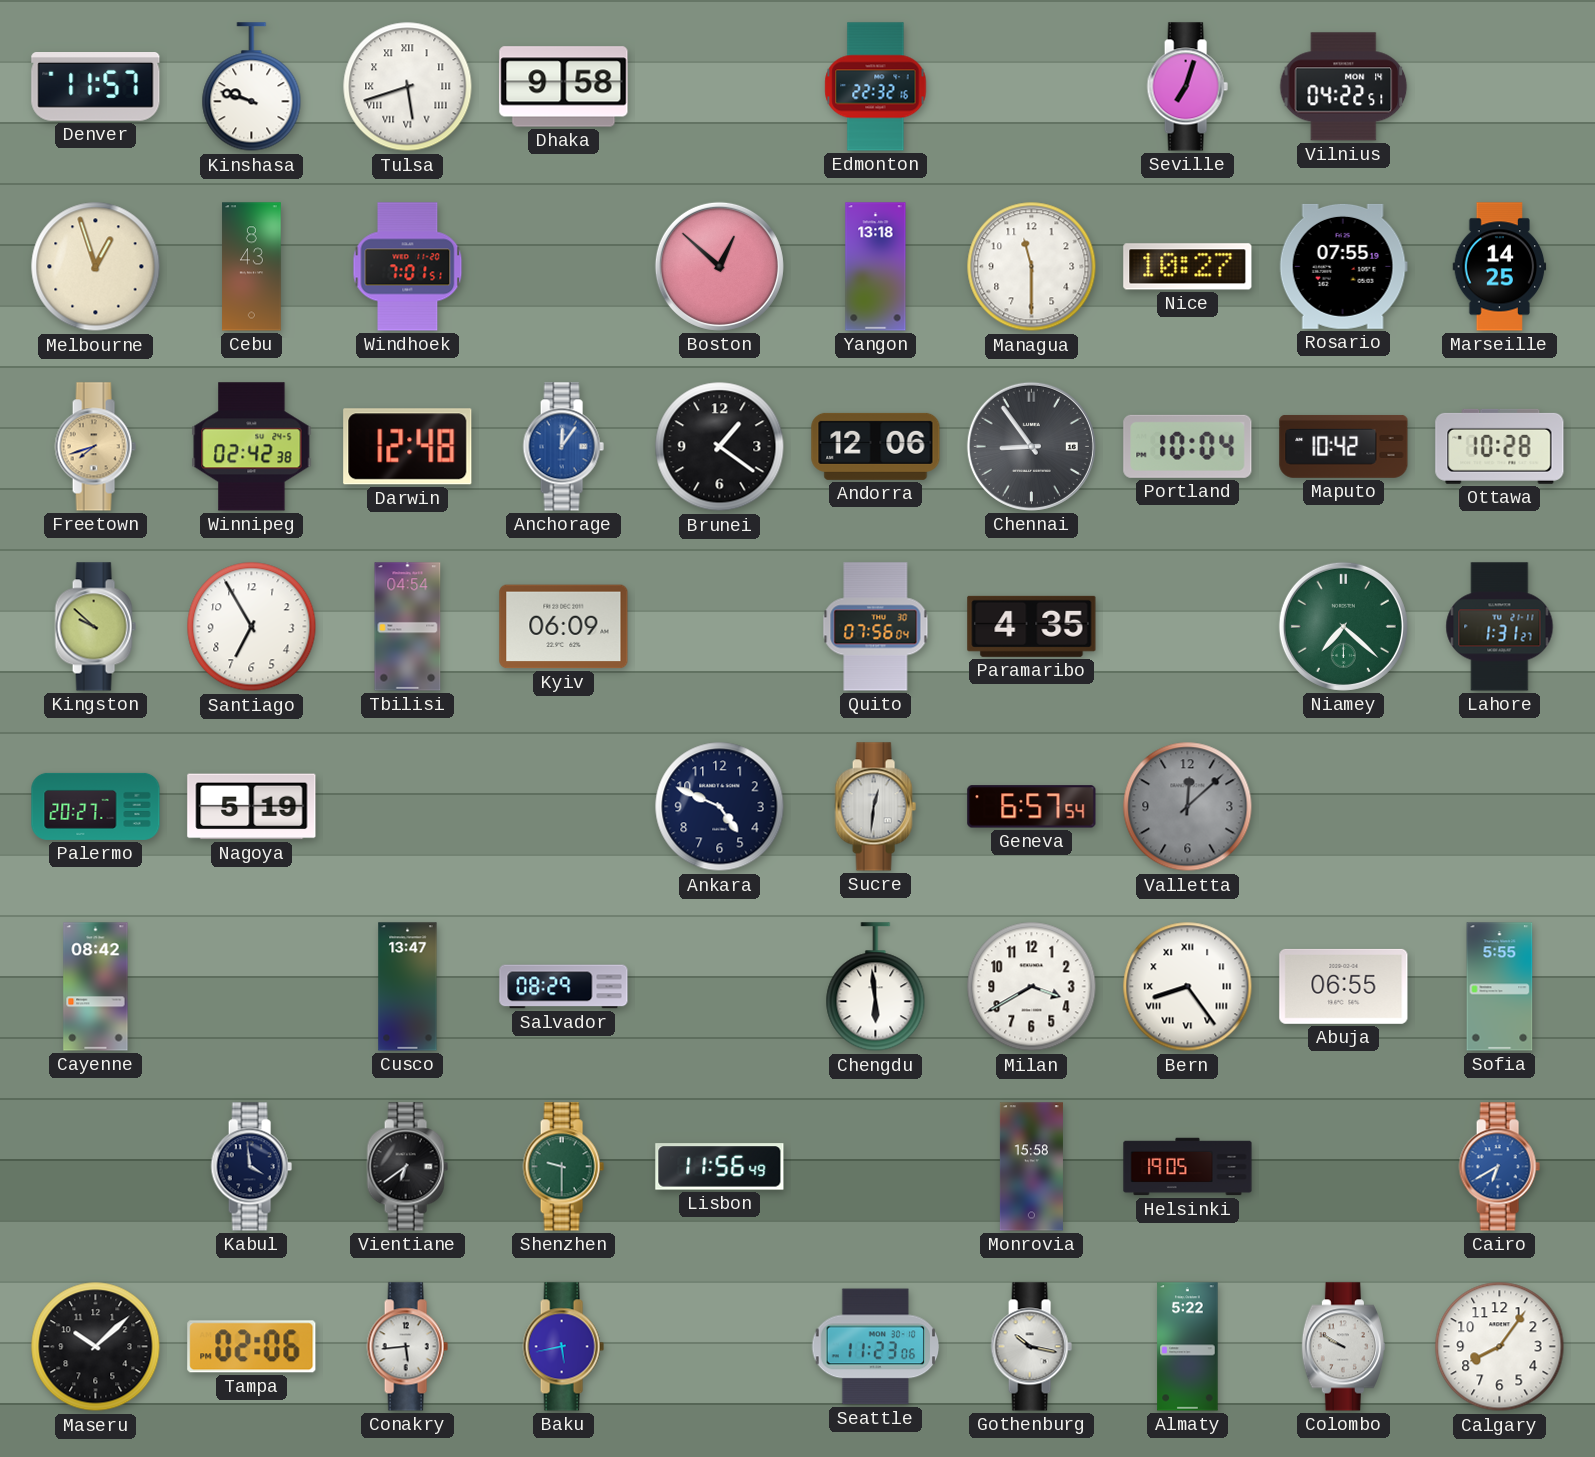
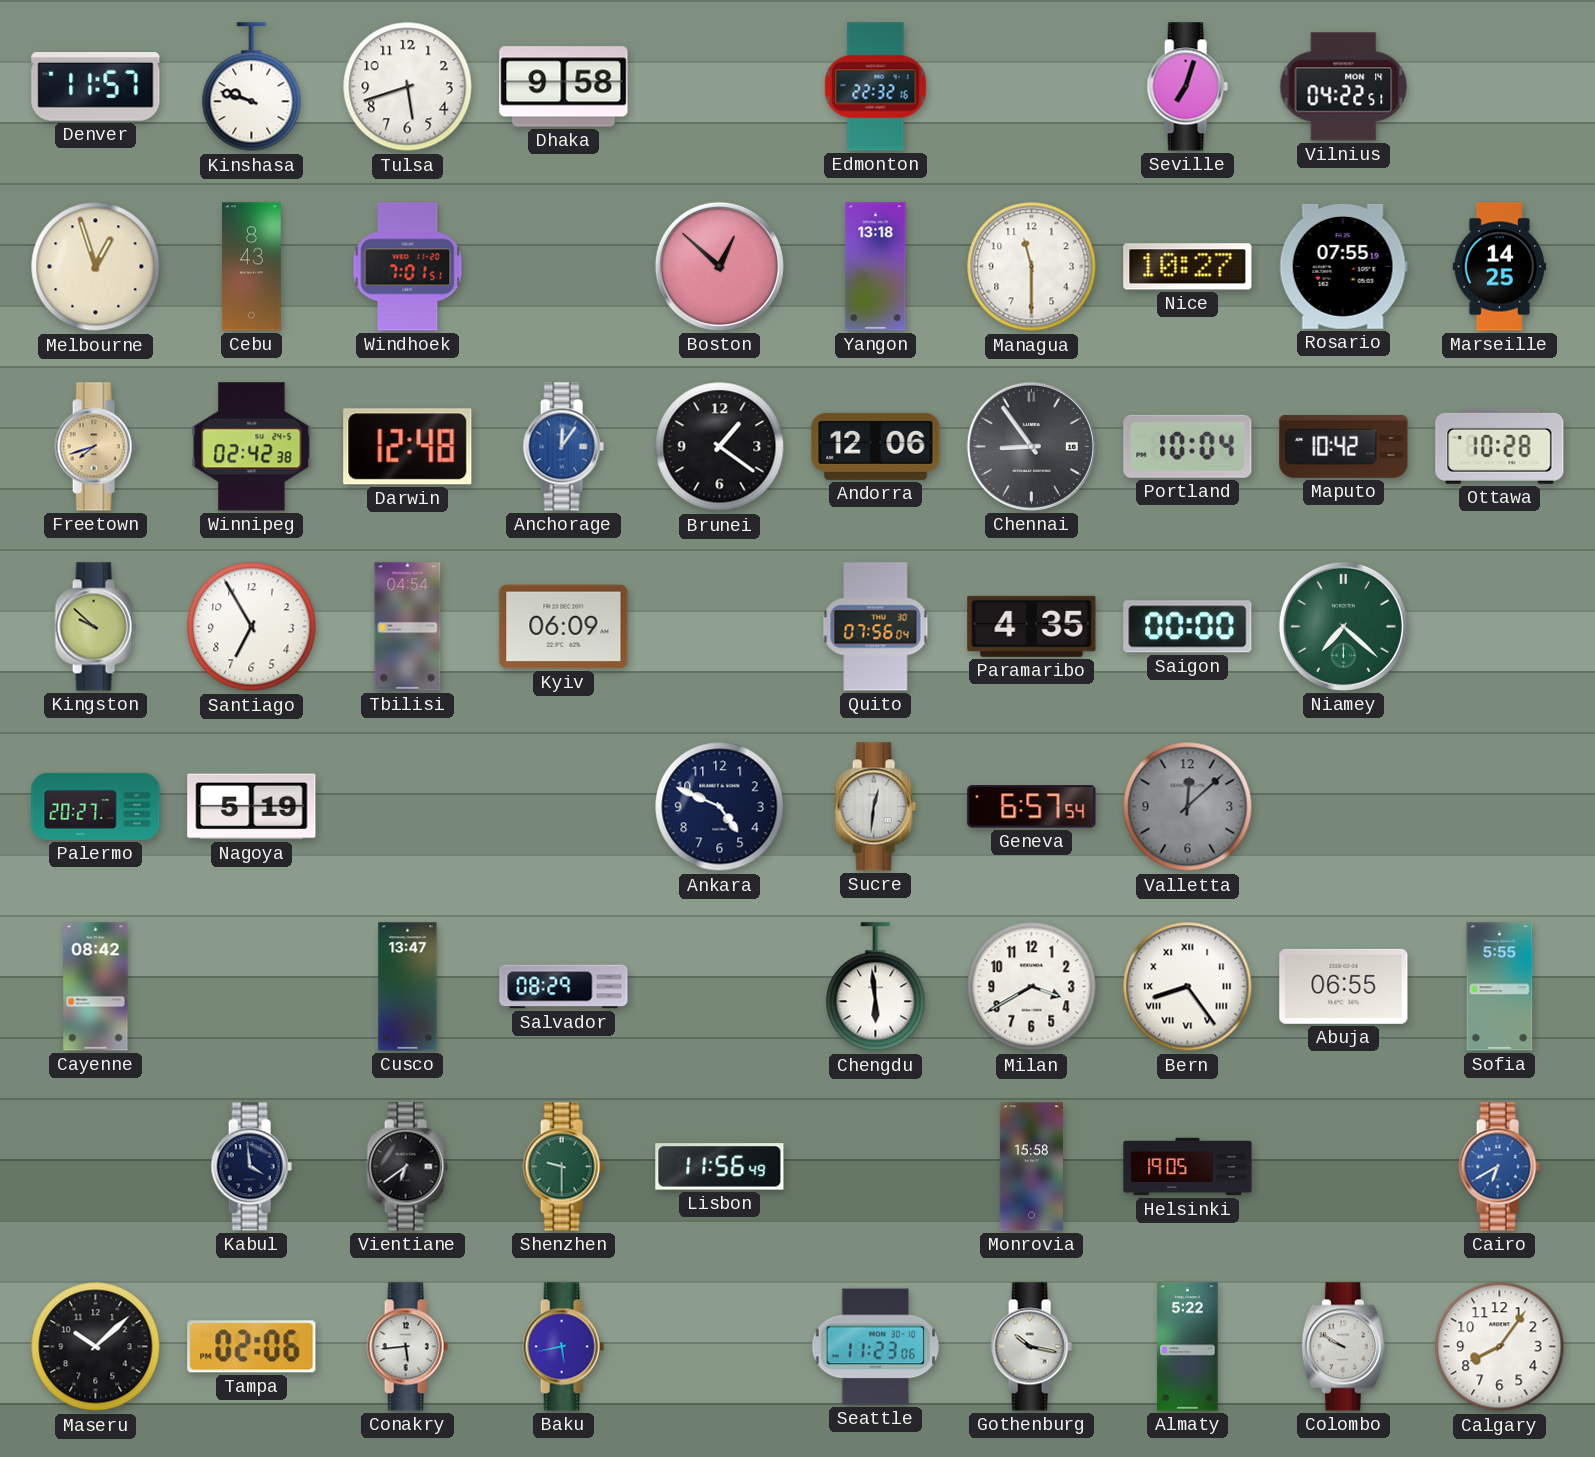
Tulsa numerals: Roman -> Arabic
Saigon: none -> 00:00
Lahore: 1:31 -> none
